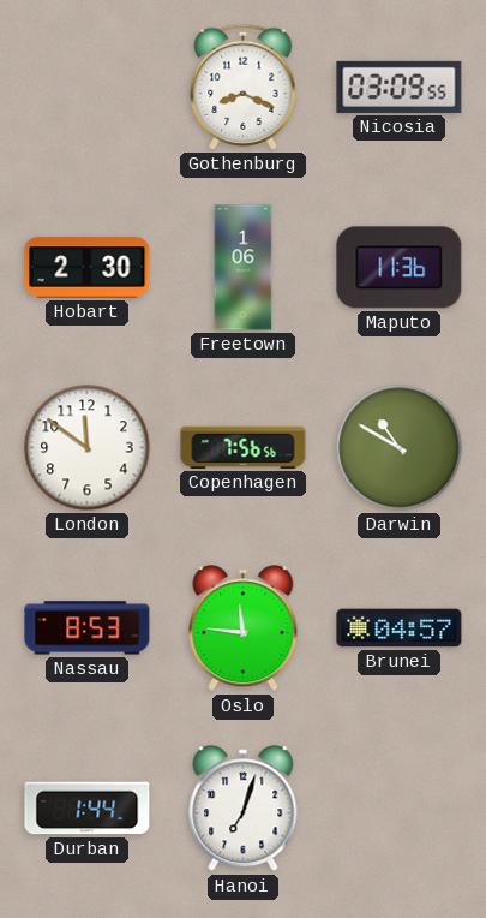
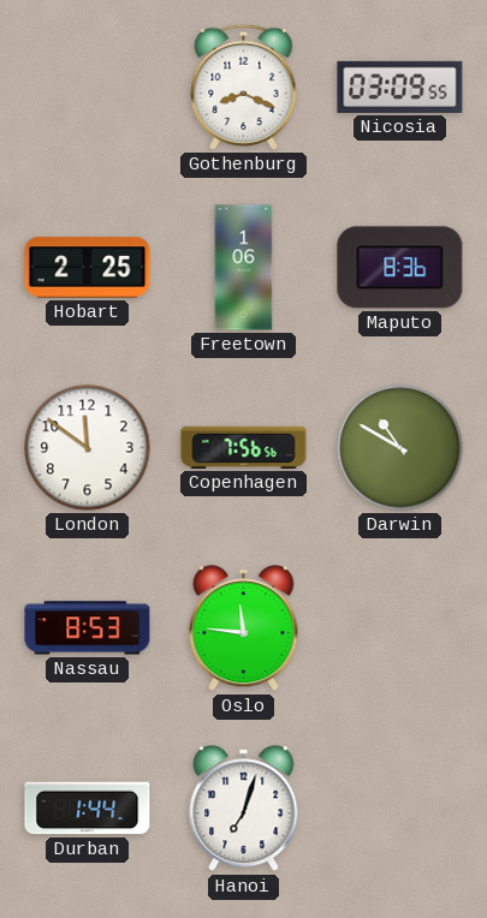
Hobart: 2:30 -> 2:25
Maputo: 11:36 -> 8:36
Brunei: 04:57 -> none
